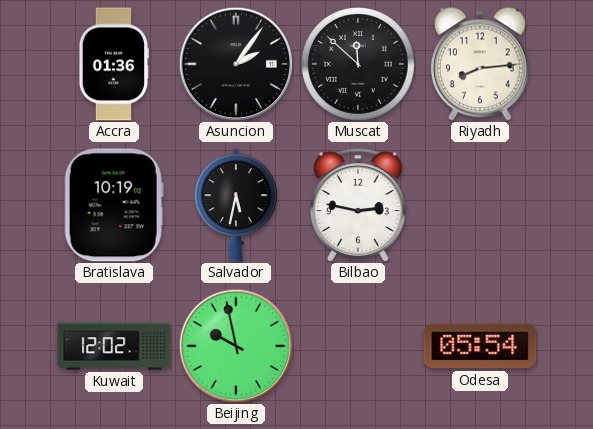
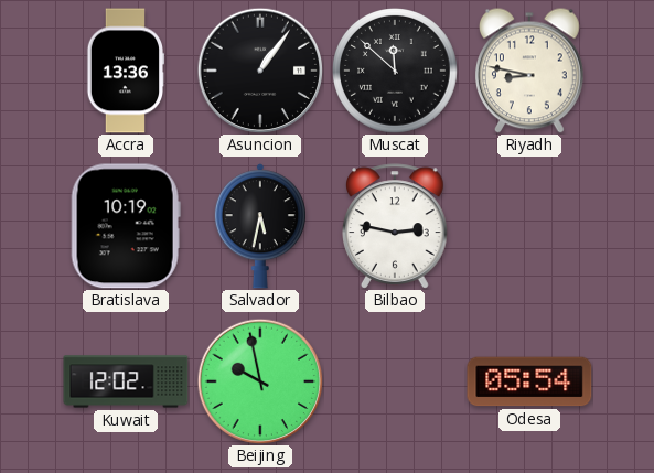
Accra: 01:36 -> 13:36
Asuncion: 2:06 -> 1:06
Riyadh: 8:14 -> 8:47
